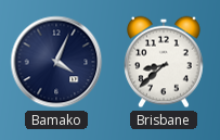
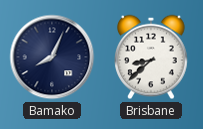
Bamako: 4:04 -> 8:04
